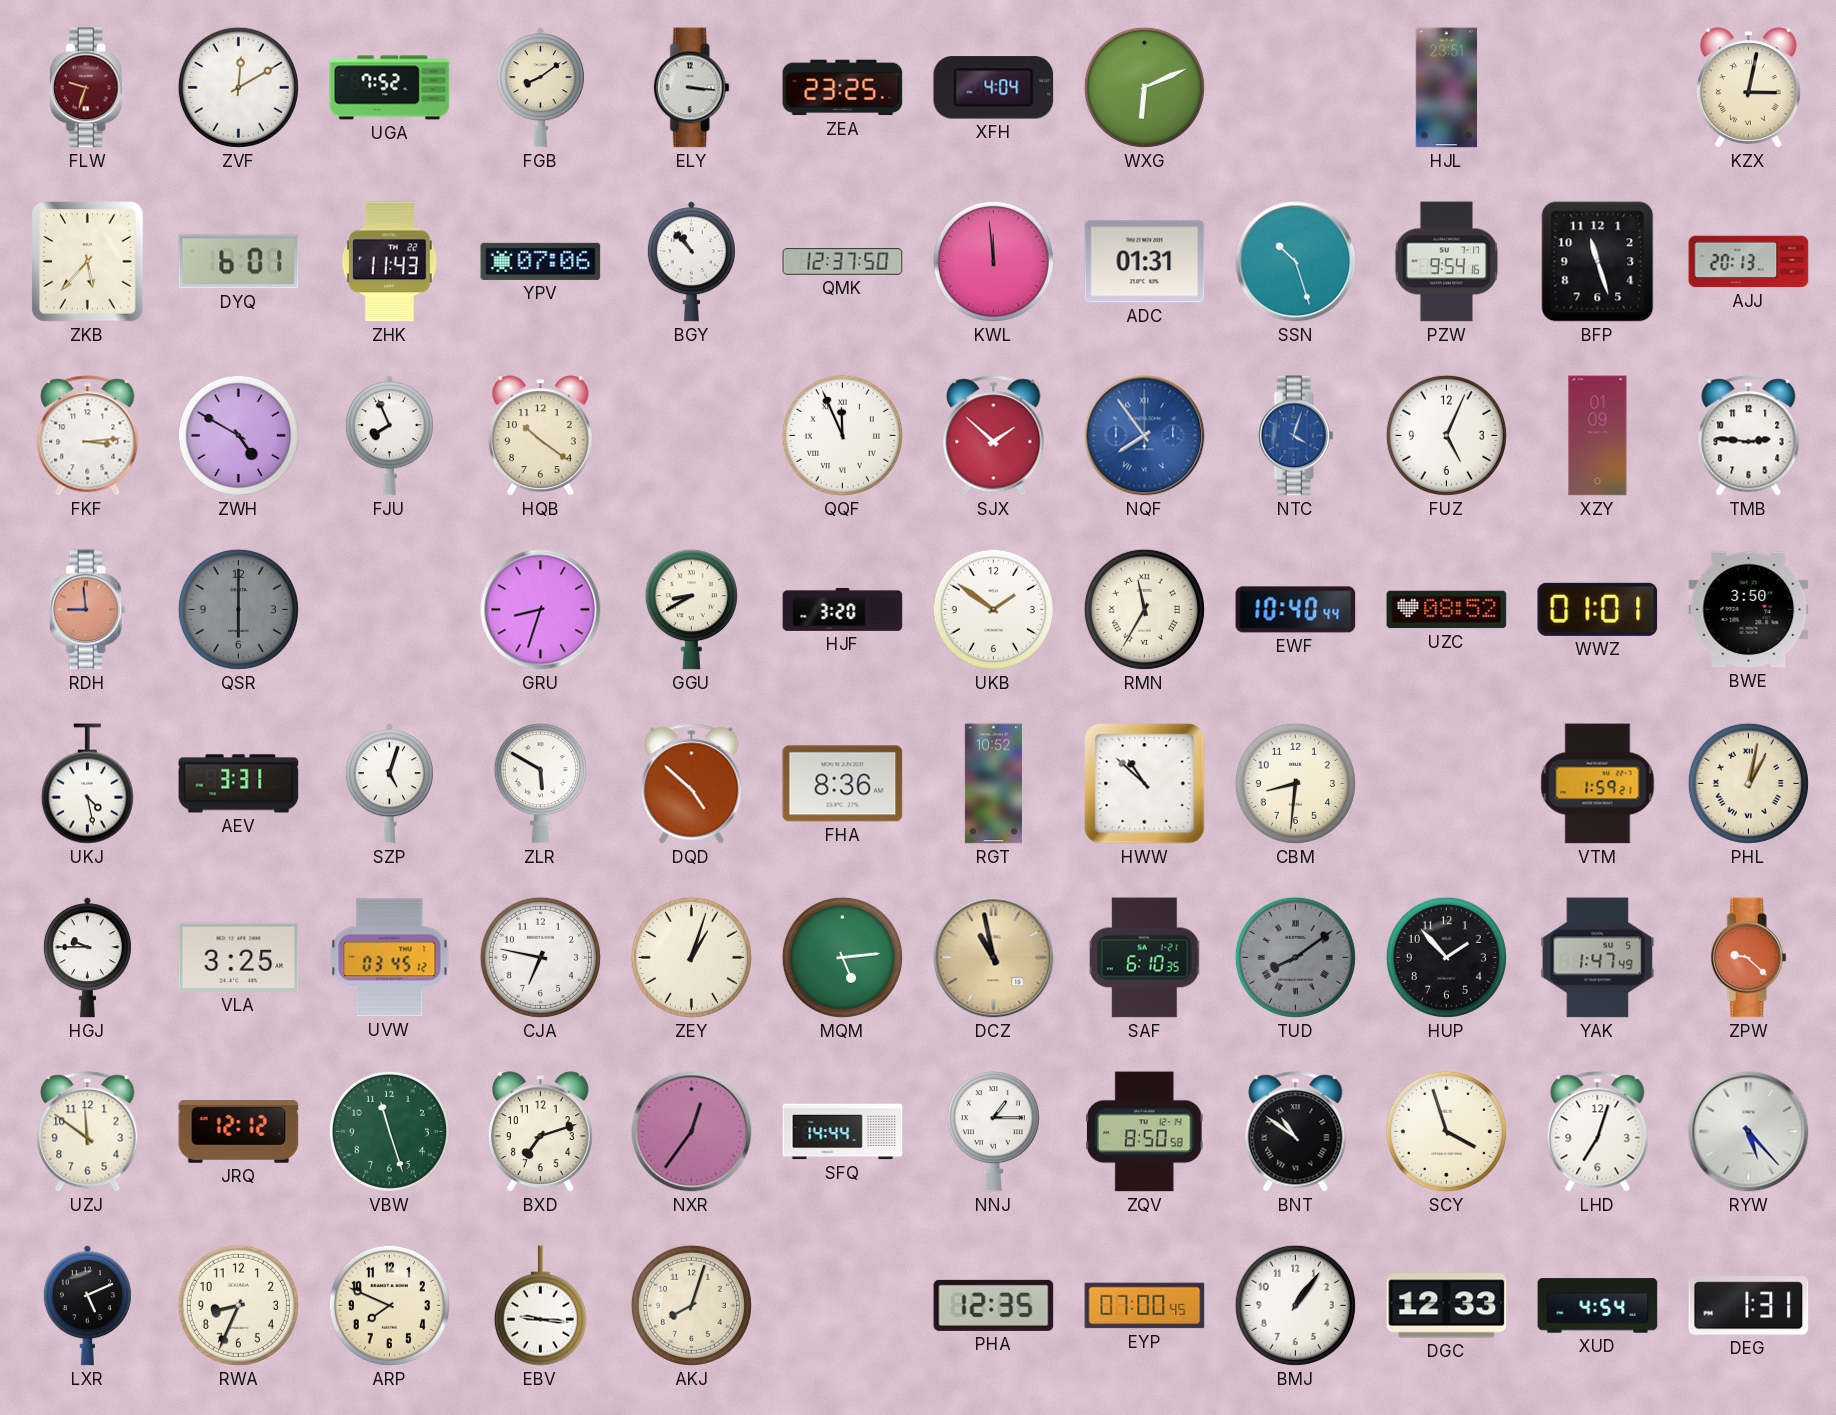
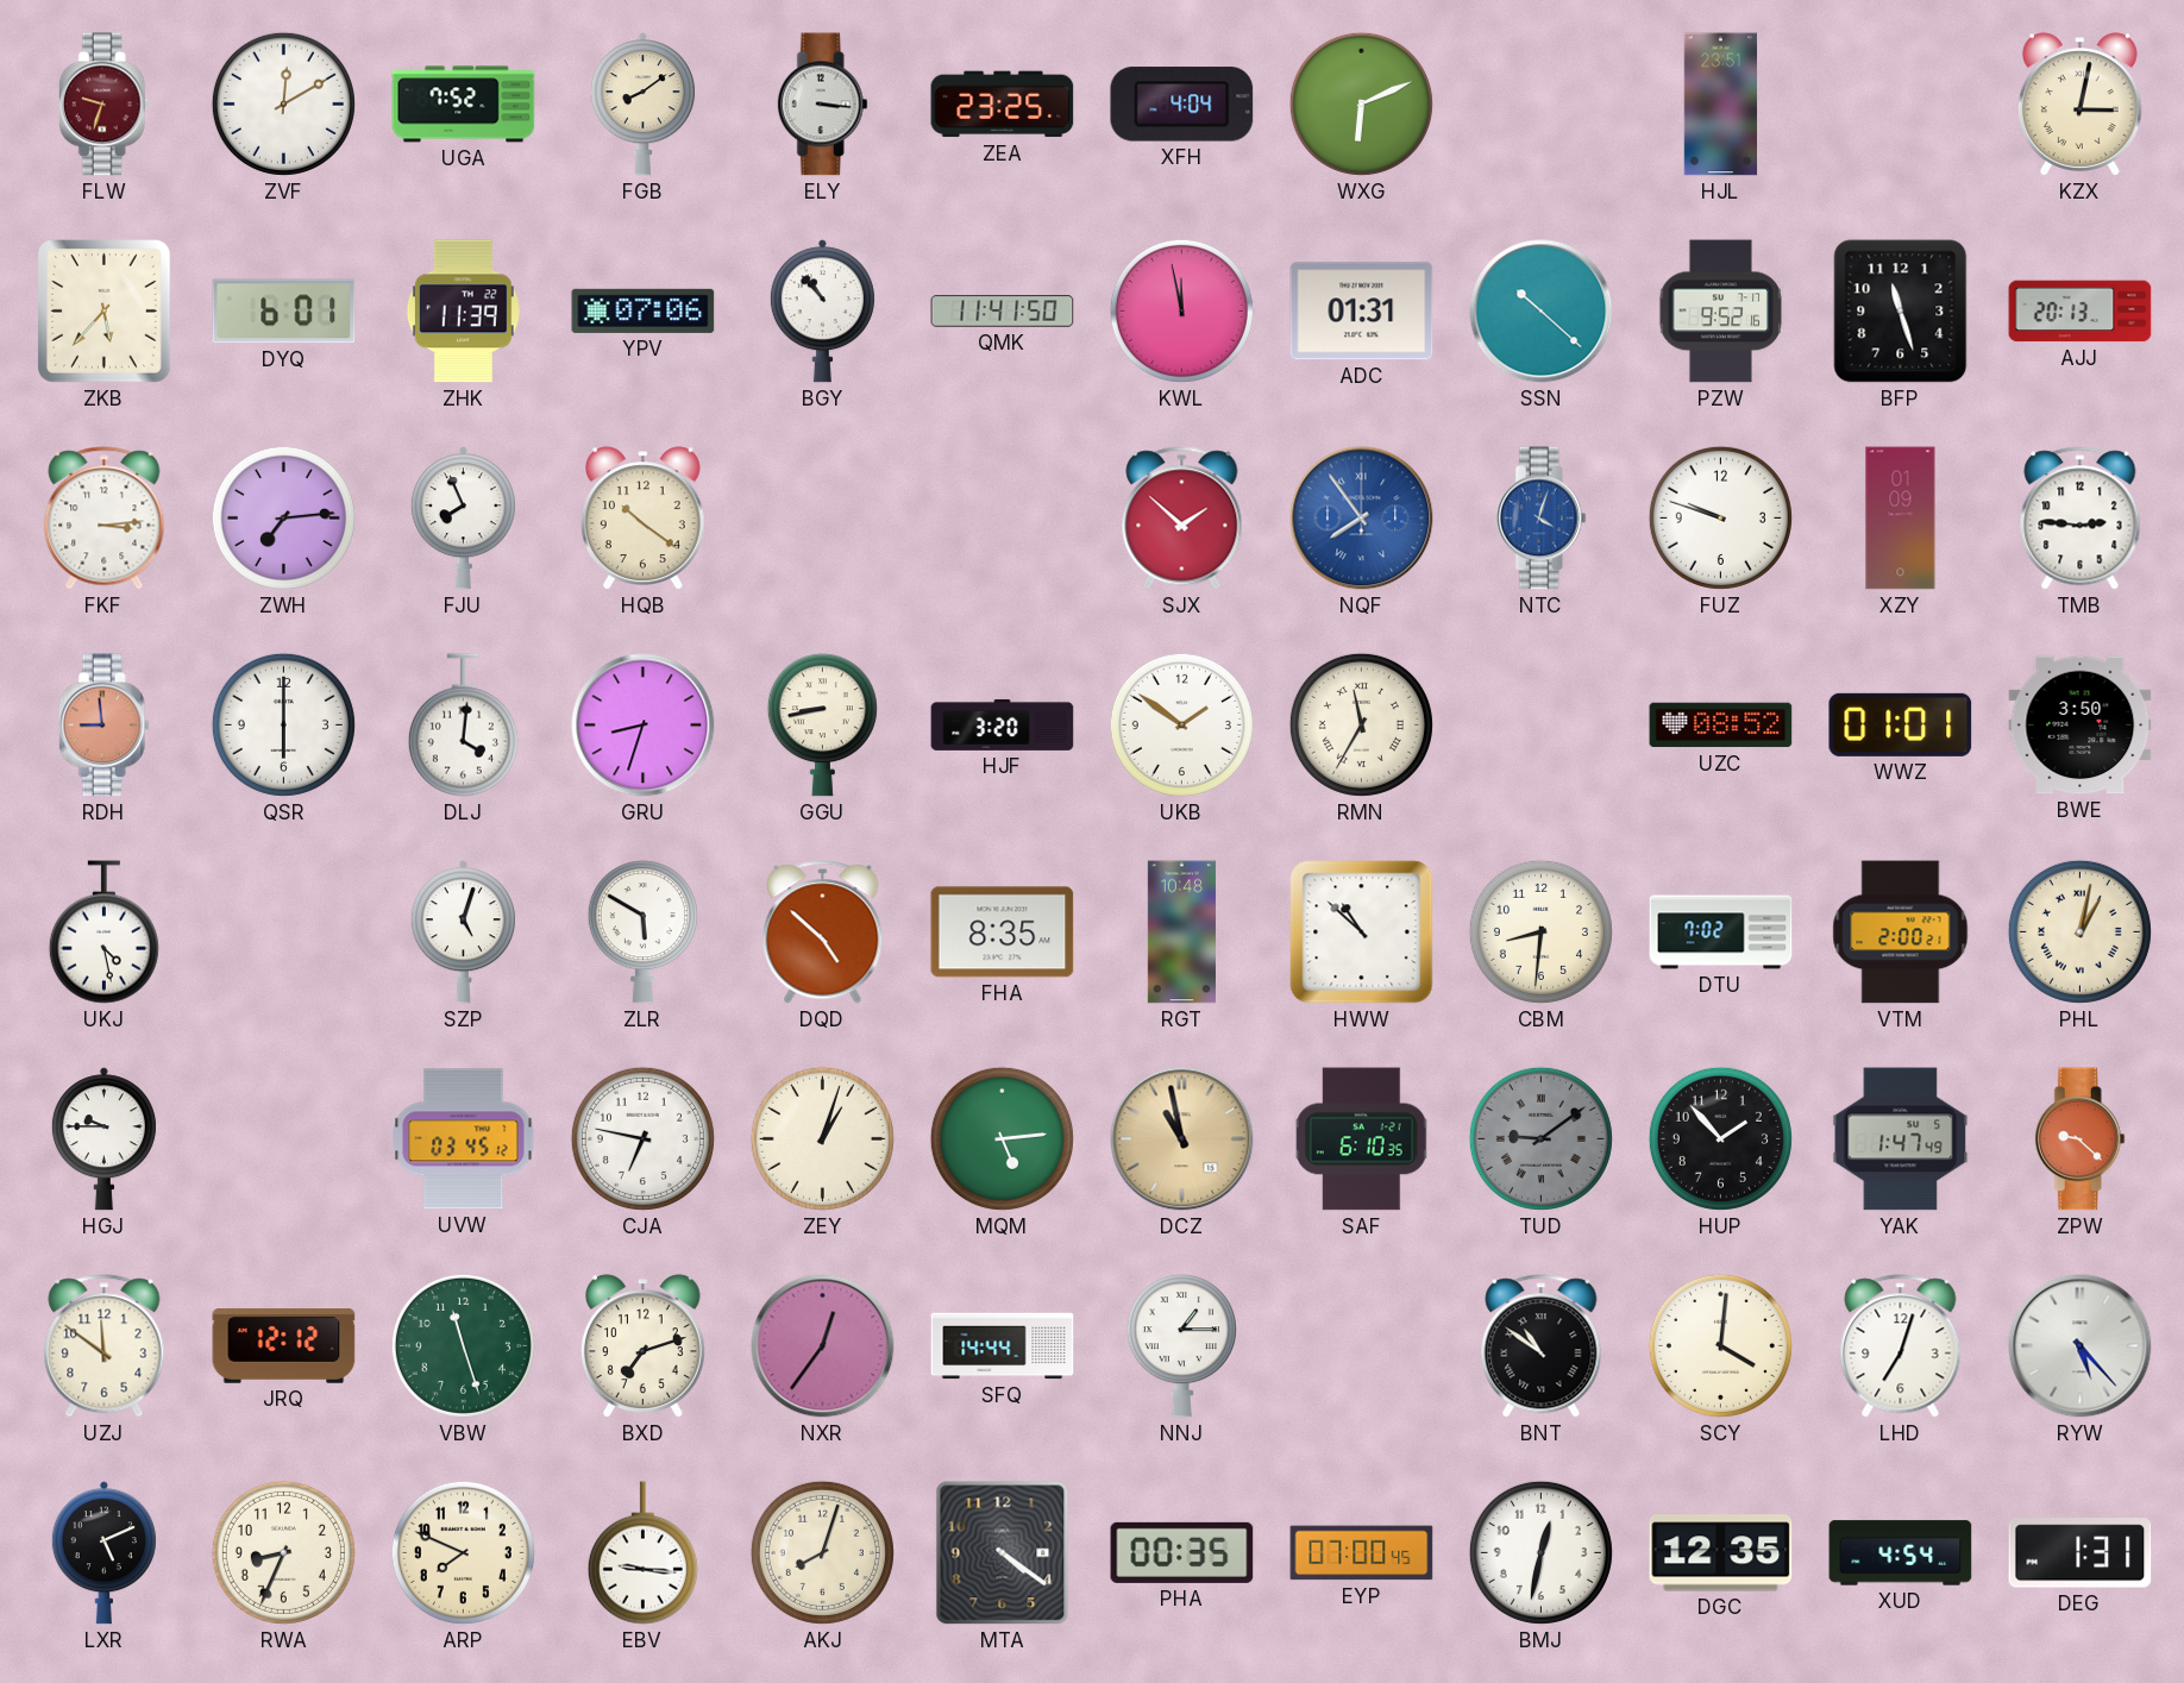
ZHK: 11:43 -> 11:39
QMK: 12:37 -> 11:41
KWL: 11:59 -> 11:58
SSN: 10:27 -> 10:22
PZW: 9:54 -> 9:52
ZWH: 4:50 -> 7:14
QQF: 11:56 -> none
FUZ: 5:04 -> 9:48
QSR dial: grey -> white
DLJ: none -> 4:01
GGU: 8:40 -> 8:43
EWF: 10:40 -> none
AEV: 3:31 -> none
FHA: 8:36 -> 8:35
RGT: 10:52 -> 10:48
DTU: none -> 7:02
VTM: 1:59 -> 2:00
VLA: 3:25 -> none
TUD: 8:09 -> 9:09
ZQV: 8:50 -> none
SCY: 3:57 -> 4:01
MTA: none -> 4:21
PHA: 12:35 -> 00:35
BMJ: 1:06 -> 12:32
DGC: 12:33 -> 12:35
